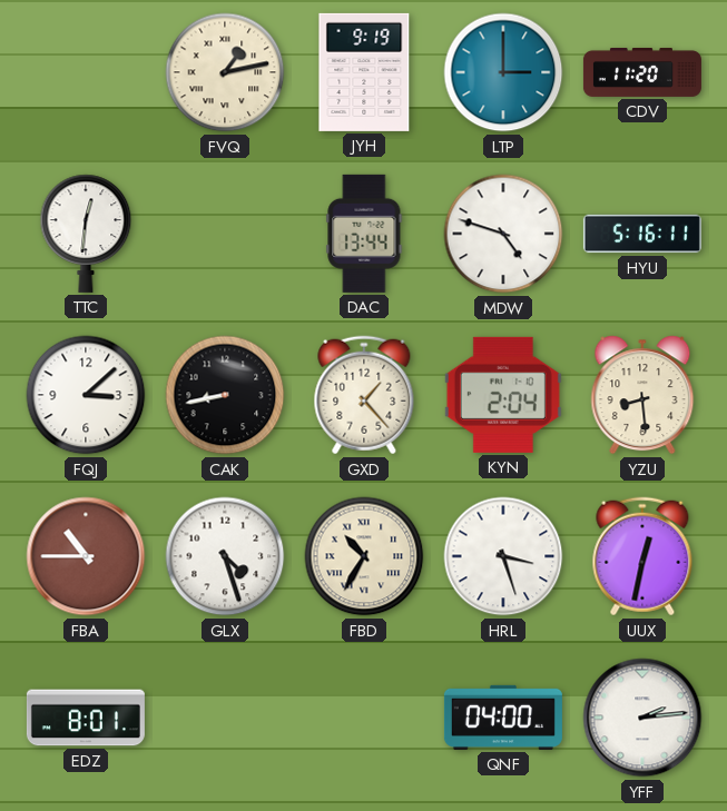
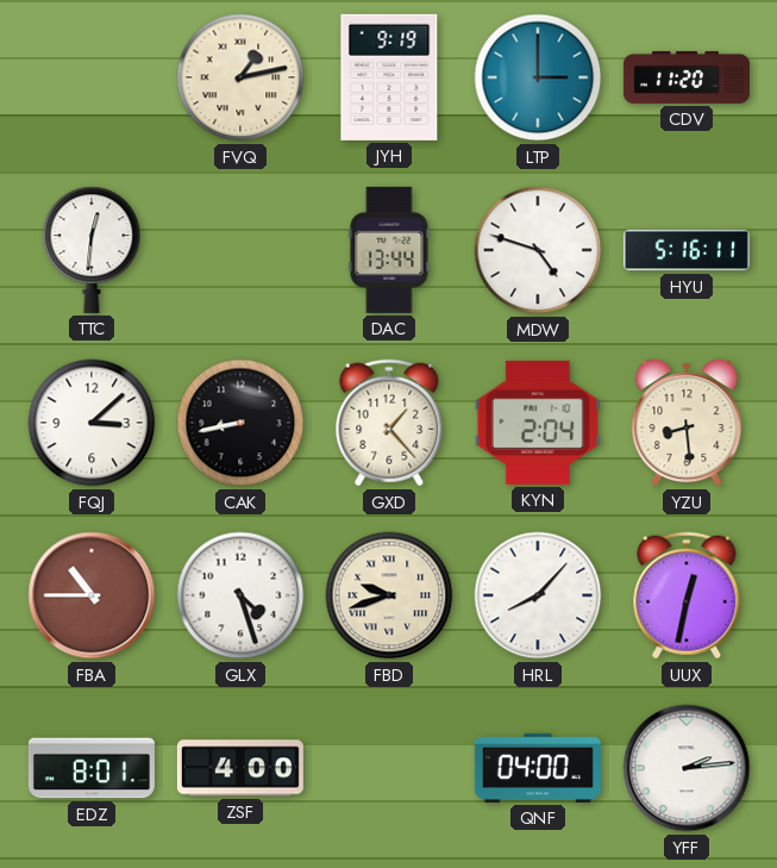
FBD: 10:35 -> 9:42
HRL: 3:27 -> 8:07
ZSF: none -> 4:00
